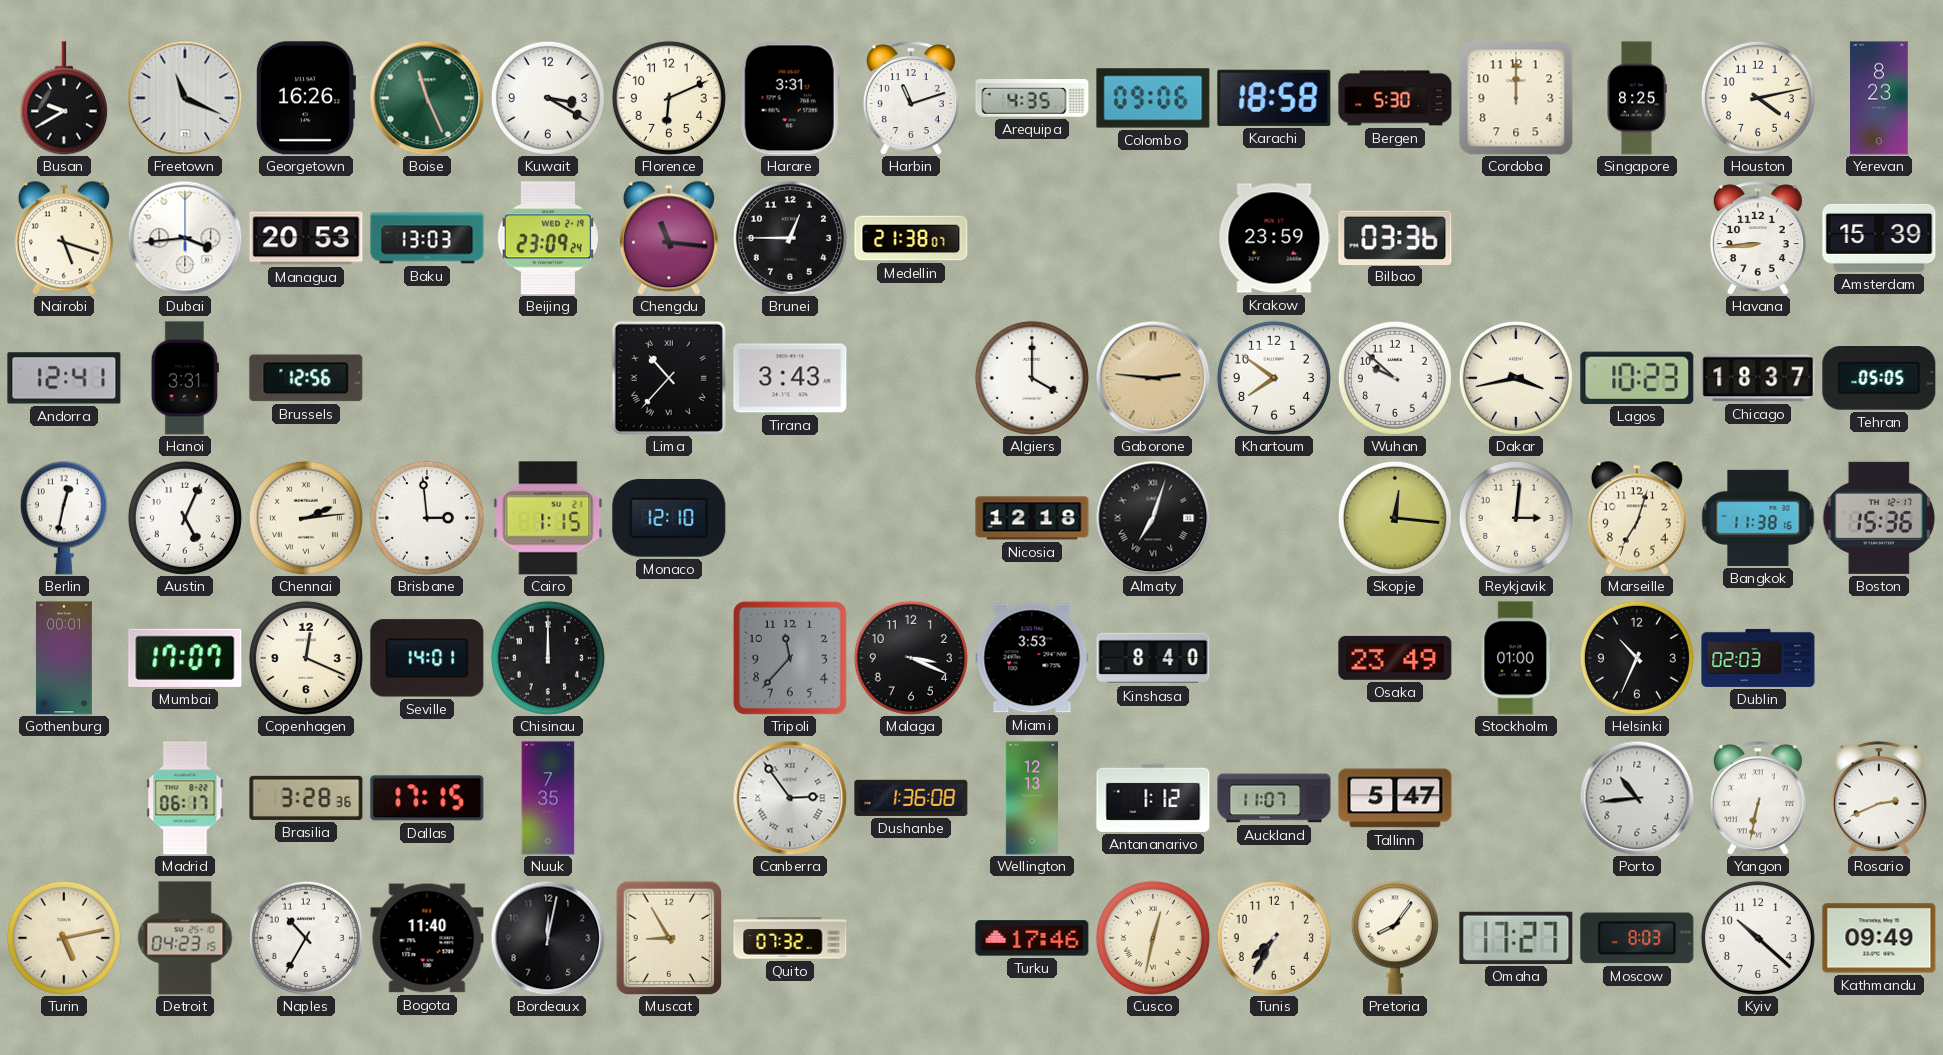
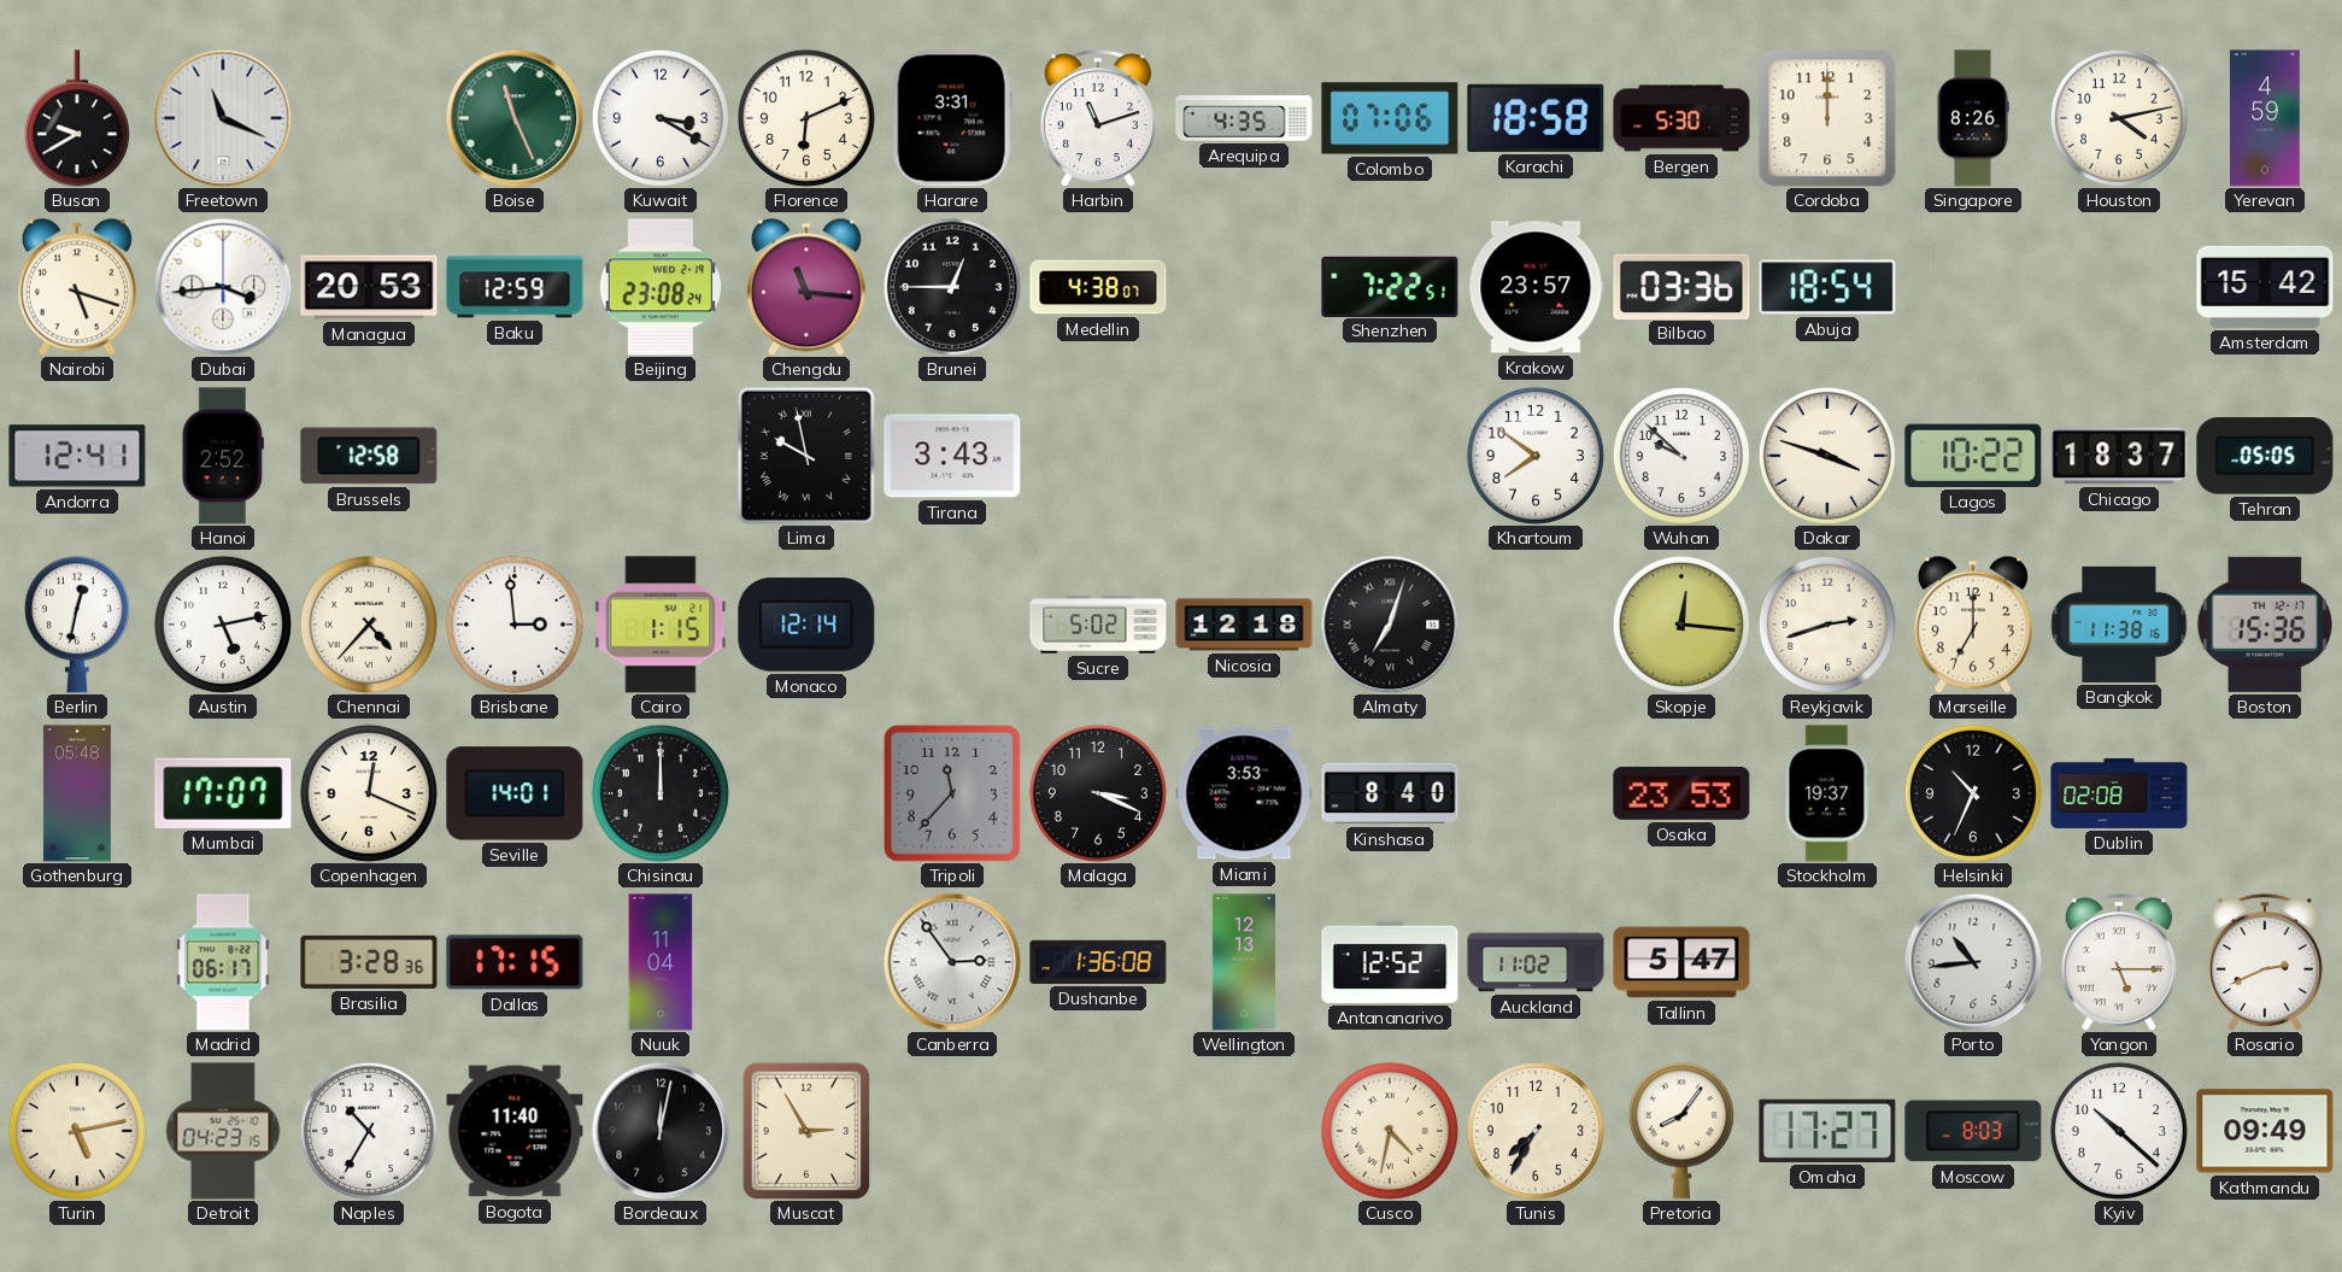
Georgetown: 16:26 -> none
Colombo: 09:06 -> 07:06
Singapore: 8:25 -> 8:26
Yerevan: 8:23 -> 4:59
Baku: 13:03 -> 12:59
Beijing: 23:09 -> 23:08
Medellin: 21:38 -> 4:38
Shenzhen: none -> 7:22
Krakow: 23:59 -> 23:57
Abuja: none -> 18:54
Havana: 8:44 -> none
Amsterdam: 15:39 -> 15:42
Hanoi: 3:31 -> 2:52
Brussels: 12:56 -> 12:58
Lima: 10:37 -> 9:58
Algiers: 4:00 -> none
Gaborone: 2:46 -> none
Dakar: 3:43 -> 3:48
Lagos: 10:23 -> 10:22
Austin: 5:04 -> 5:13
Chennai: 2:14 -> 4:37
Monaco: 12:10 -> 12:14
Sucre: none -> 5:02
Reykjavik: 3:01 -> 2:42
Marseille: 7:03 -> 7:00
Gothenburg: 00:01 -> 05:48
Osaka: 23:49 -> 23:53
Stockholm: 01:00 -> 19:37
Dublin: 02:03 -> 02:08
Nuuk: 7:35 -> 11:04
Antananarivo: 1:12 -> 12:52
Auckland: 11:07 -> 11:02
Yangon: 6:32 -> 5:15
Muscat: 8:55 -> 2:55
Quito: 07:32 -> none
Turku: 17:46 -> none
Cusco: 12:32 -> 4:32
